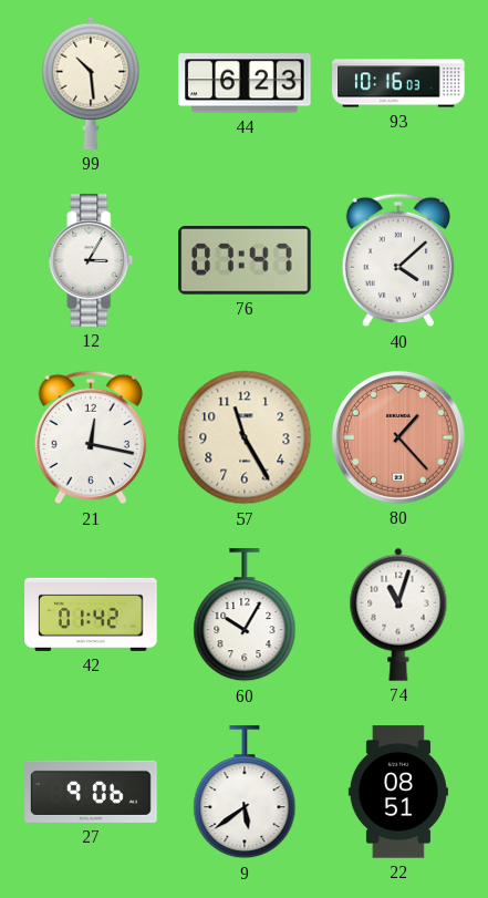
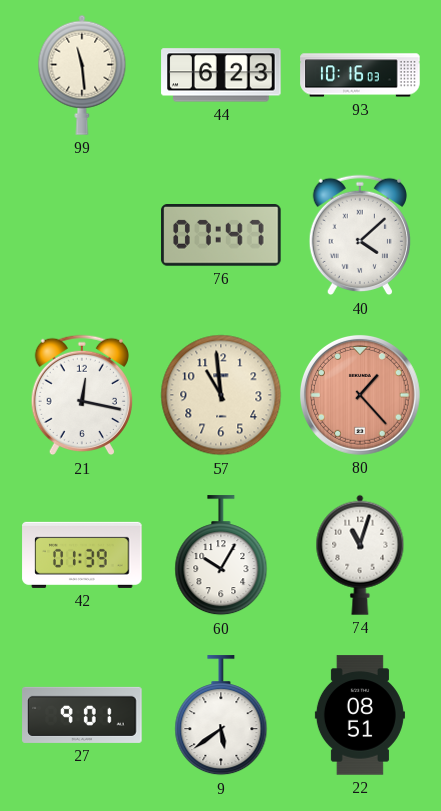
99: 10:29 -> 11:29
12: 3:05 -> none
57: 11:25 -> 10:59
42: 01:42 -> 01:39
27: 9:06 -> 9:01
